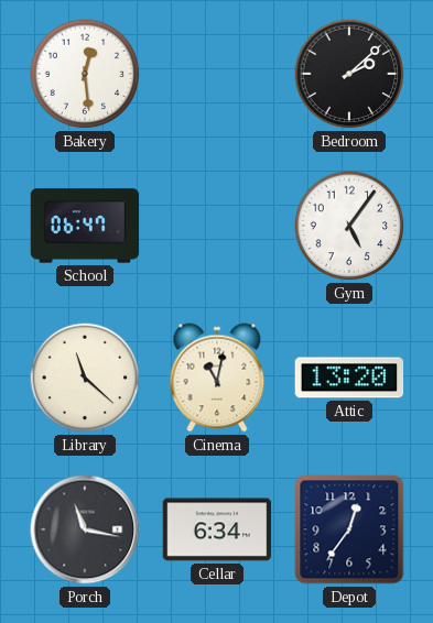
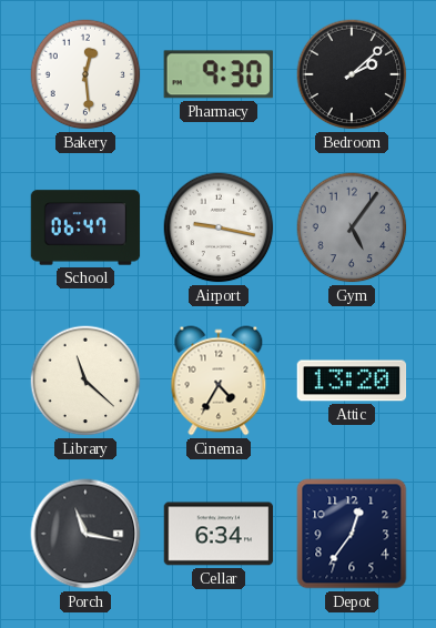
Pharmacy: none -> 9:30
Airport: none -> 9:17
Gym dial: white -> grey
Cinema: 11:02 -> 4:35
